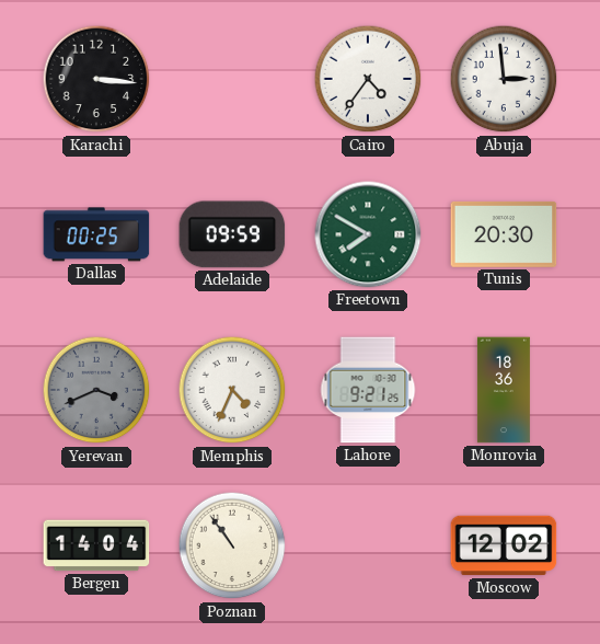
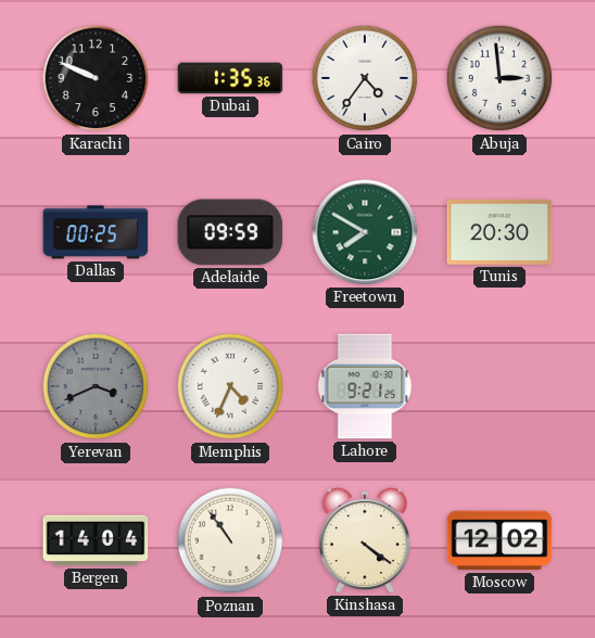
Karachi: 3:16 -> 9:49
Dubai: none -> 1:35
Monrovia: 18:36 -> none
Kinshasa: none -> 4:21
